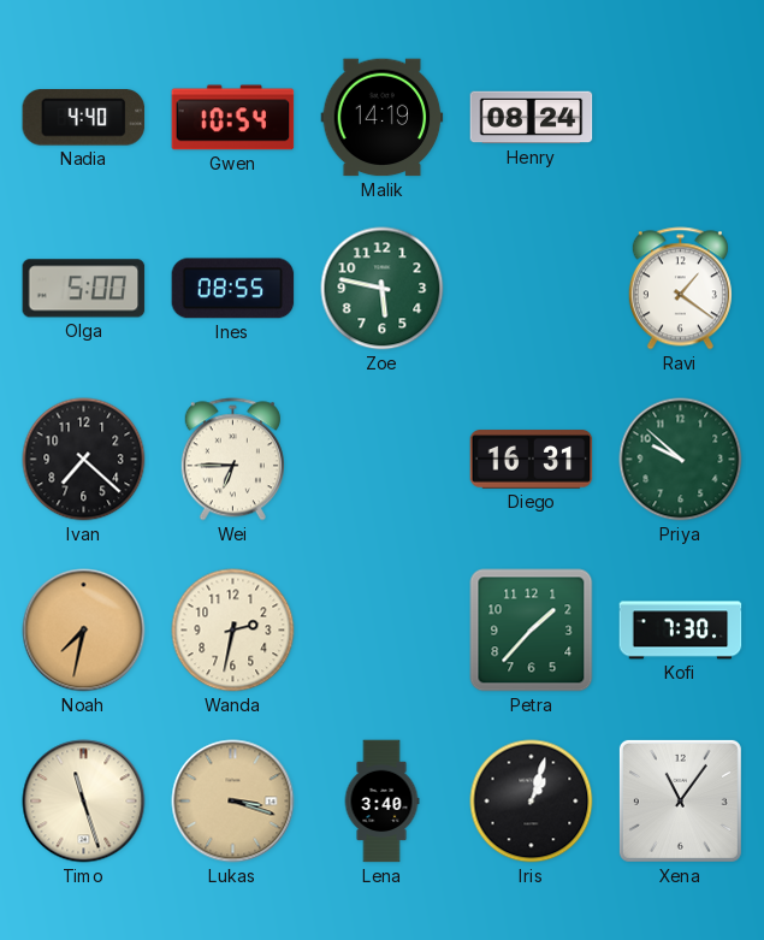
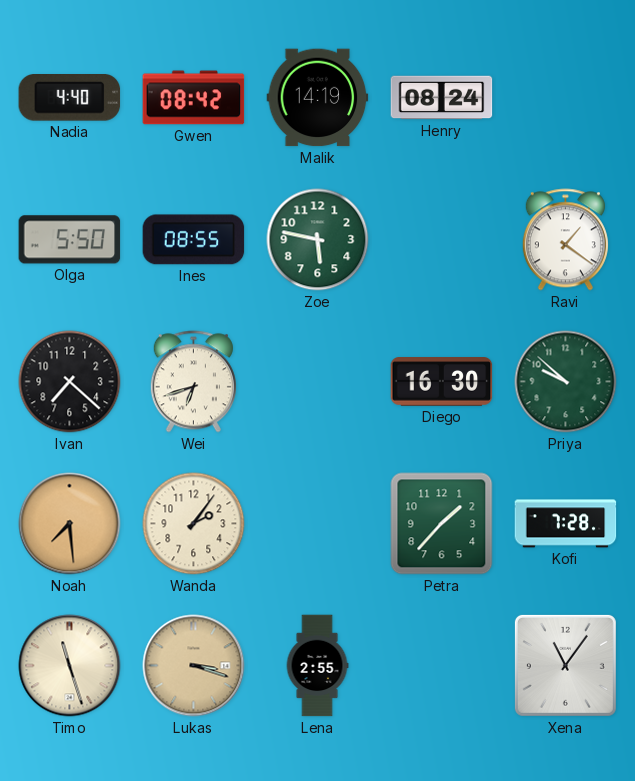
Gwen: 10:54 -> 08:42
Olga: 5:00 -> 5:50
Wei: 6:45 -> 6:42
Diego: 16:31 -> 16:30
Noah: 7:32 -> 7:29
Wanda: 2:32 -> 2:06
Kofi: 7:30 -> 7:28
Lena: 3:40 -> 2:55
Iris: 1:03 -> none
